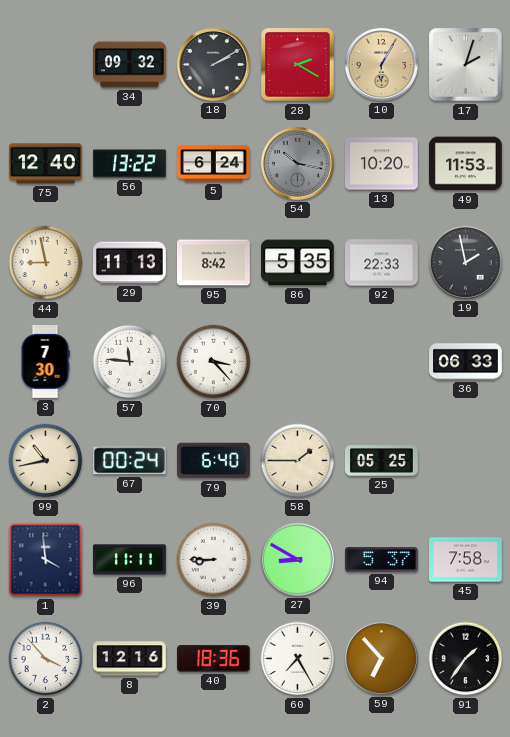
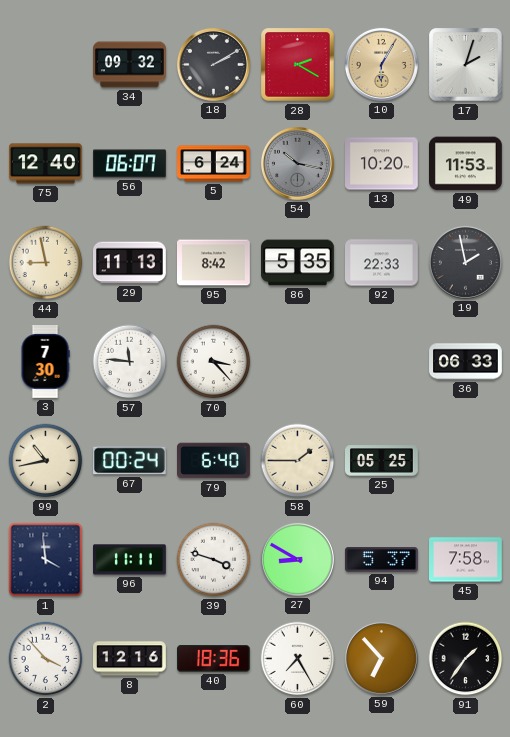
56: 13:22 -> 06:07
39: 8:45 -> 3:48
